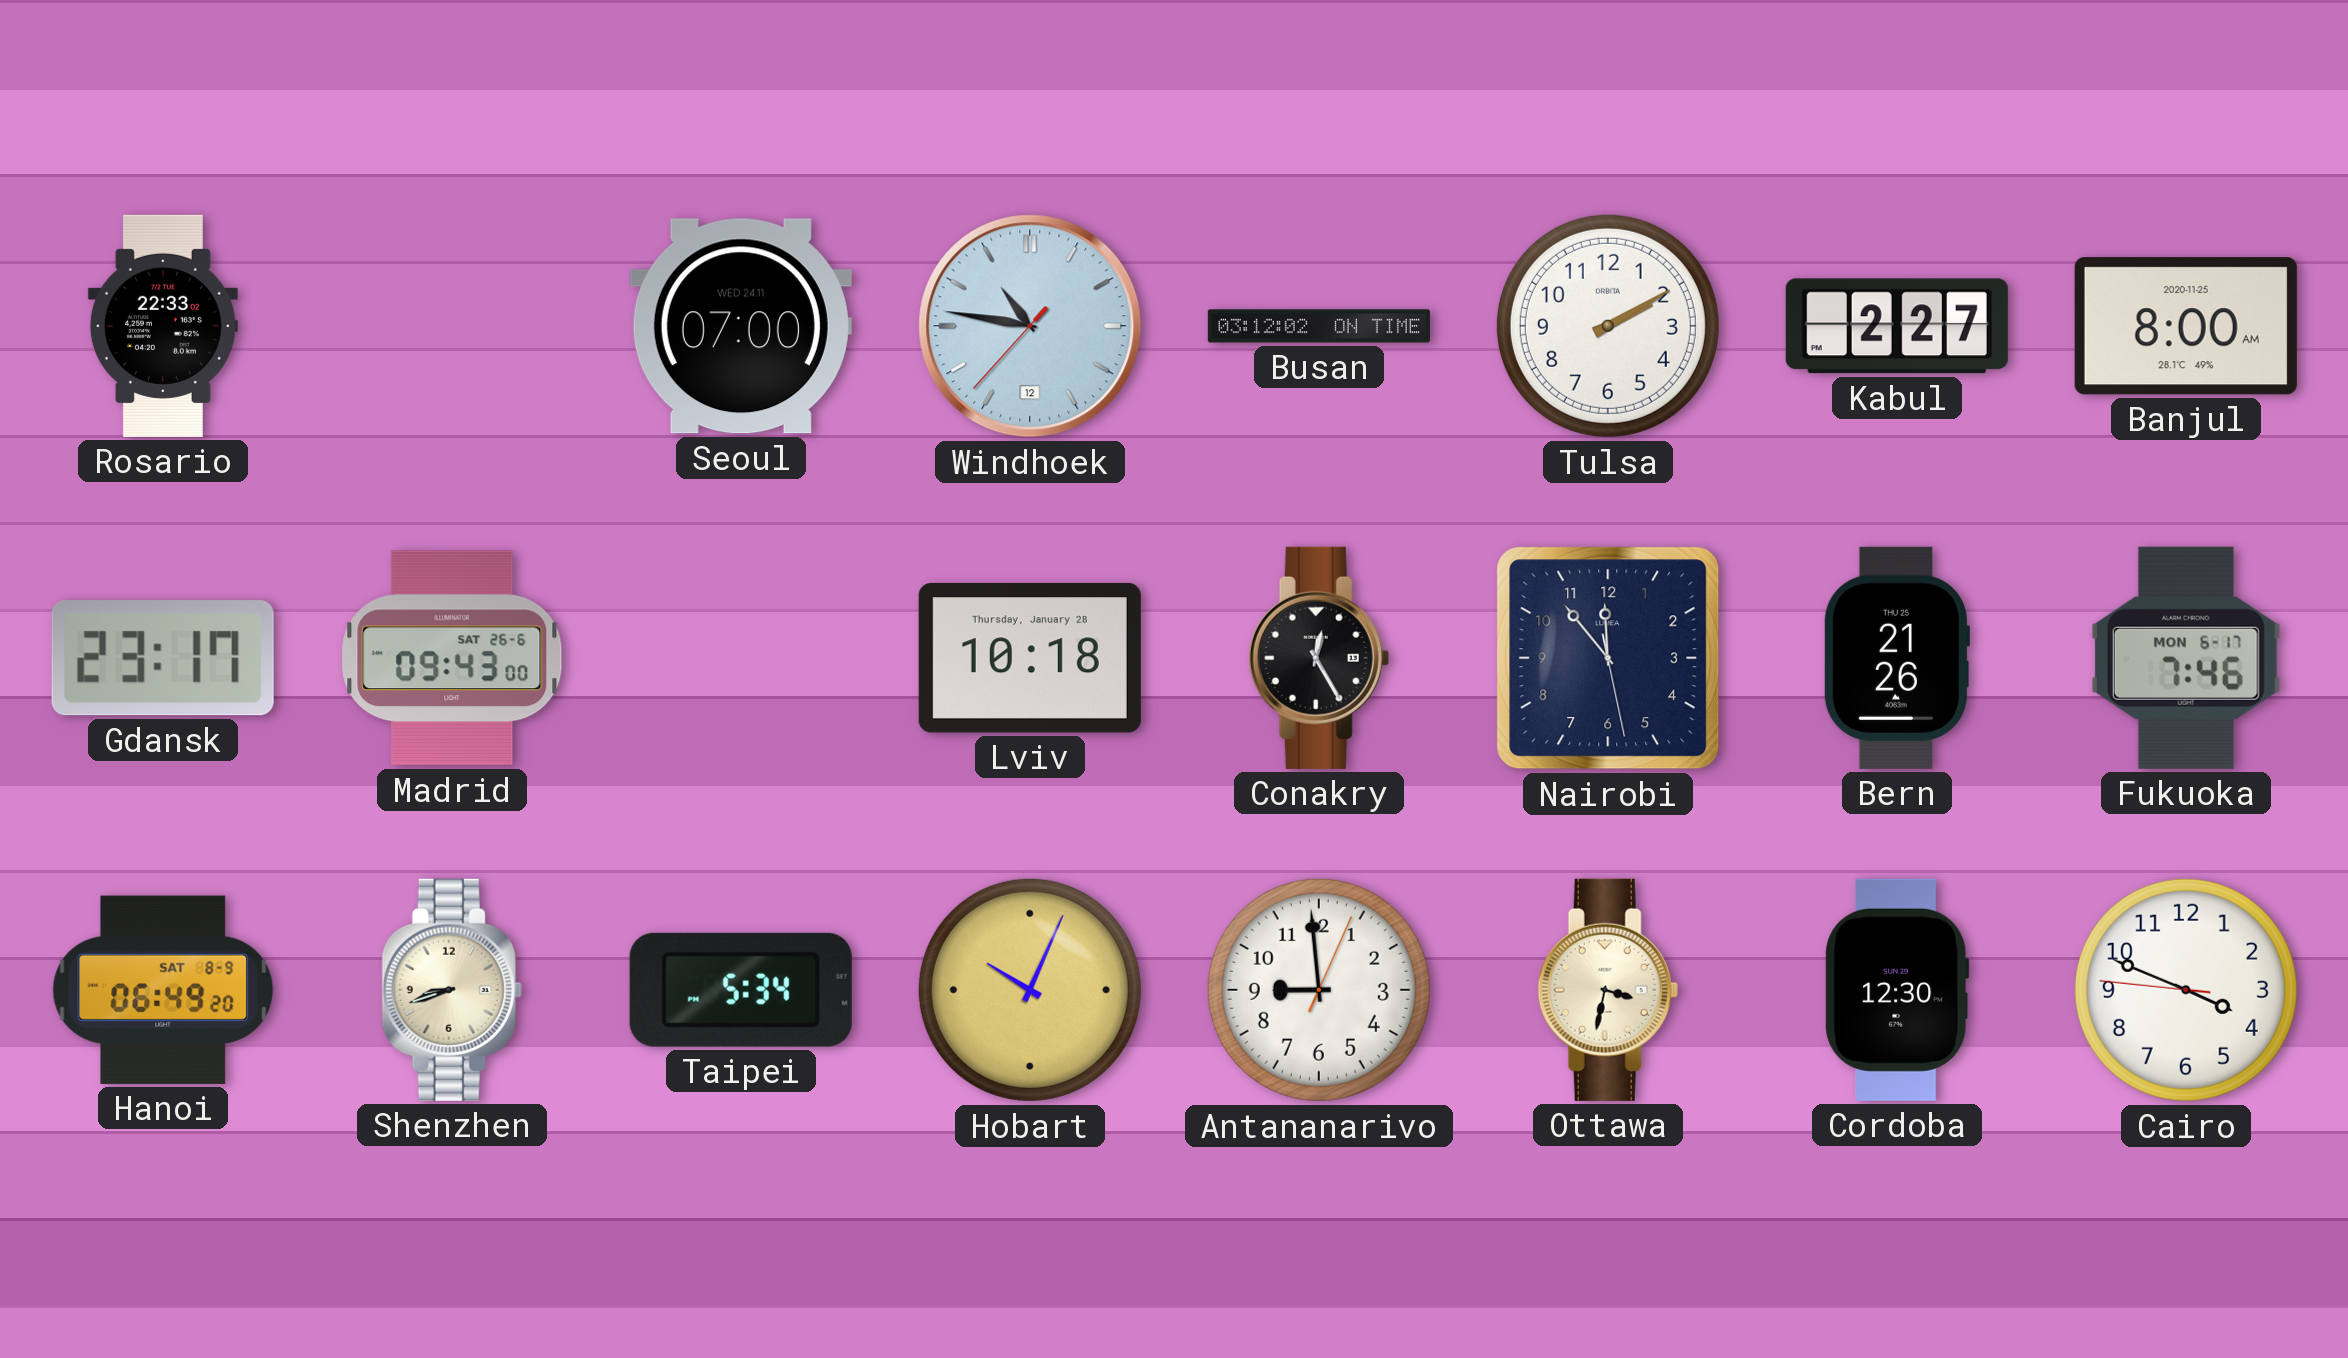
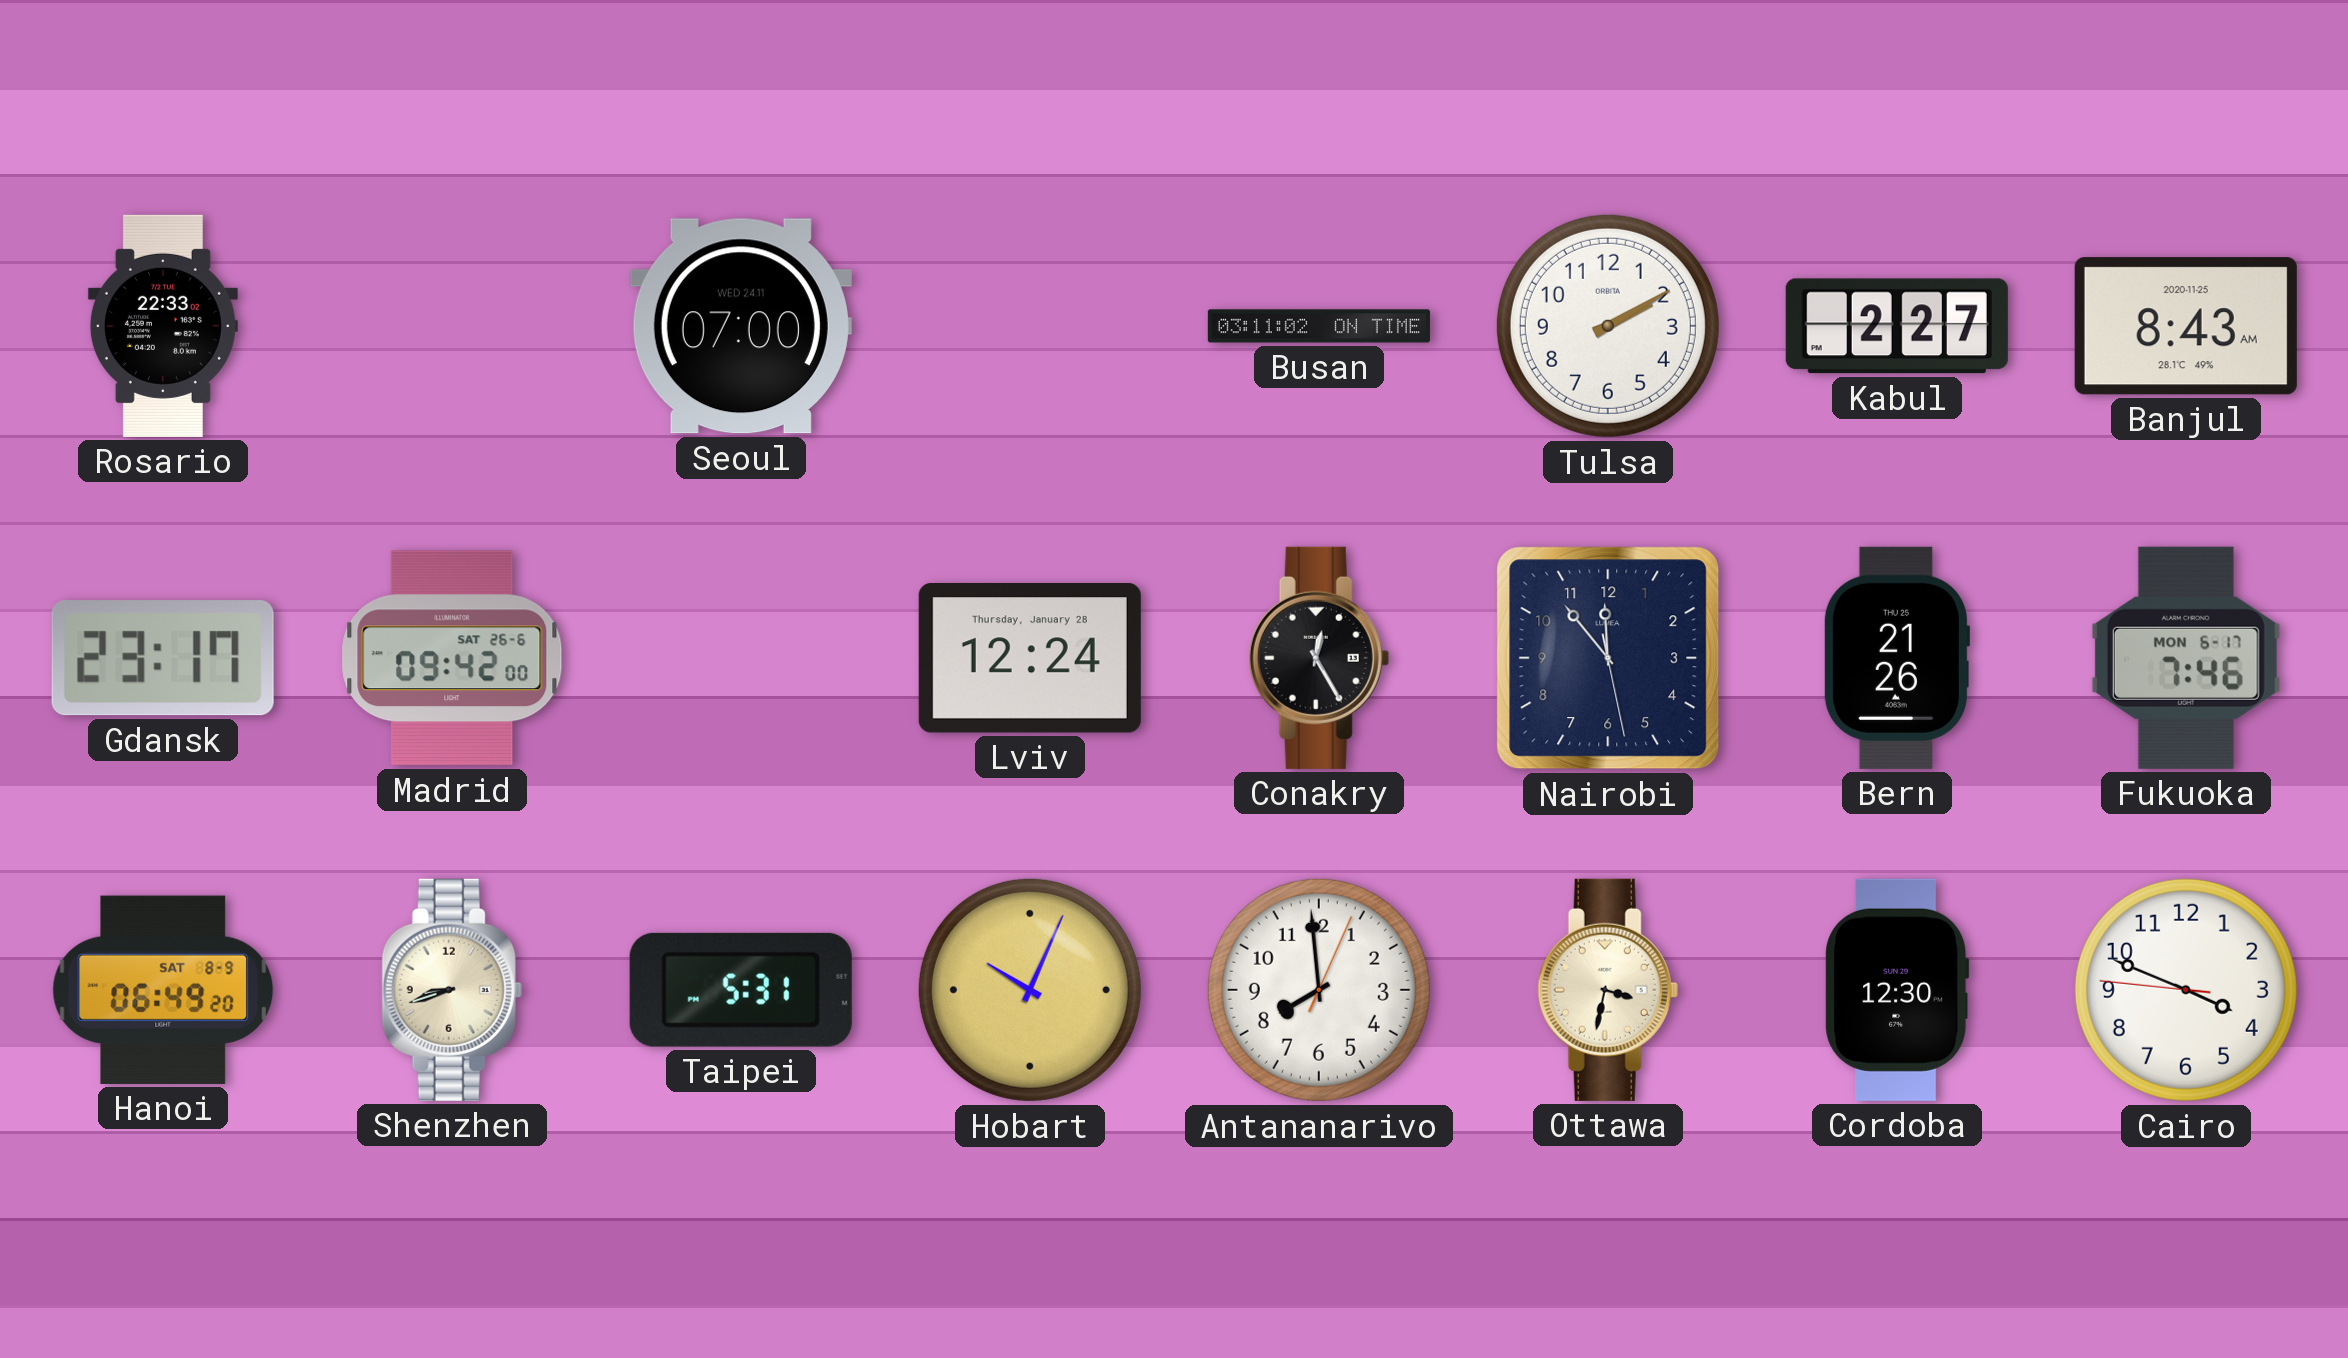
Windhoek: 10:46 -> none
Busan: 03:12 -> 03:11
Banjul: 8:00 -> 8:43
Madrid: 09:43 -> 09:42
Lviv: 10:18 -> 12:24
Taipei: 5:34 -> 5:31
Antananarivo: 8:59 -> 7:59
